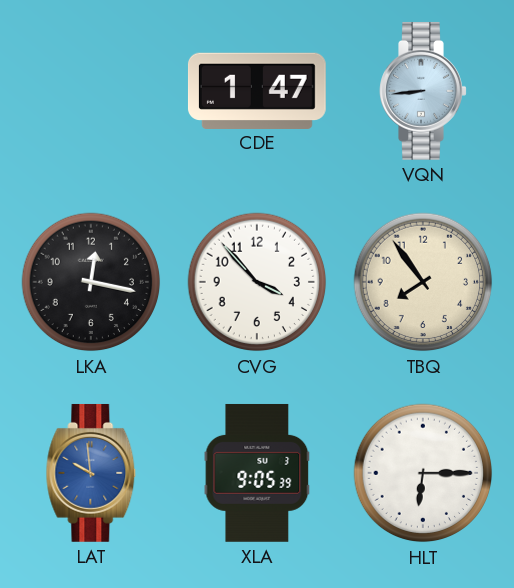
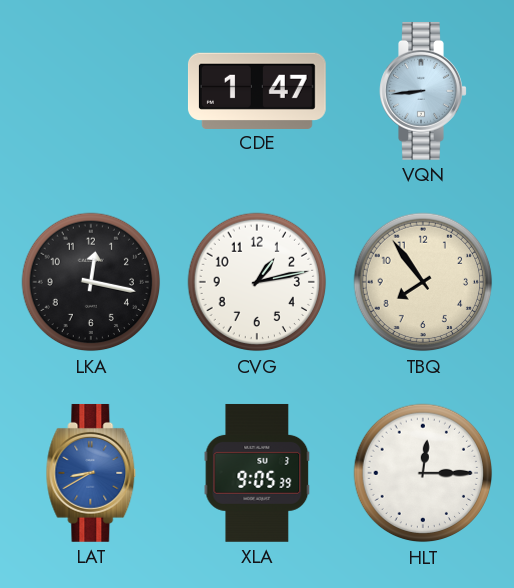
CVG: 3:53 -> 1:13
LAT: 9:59 -> 8:40
HLT: 6:15 -> 12:15
